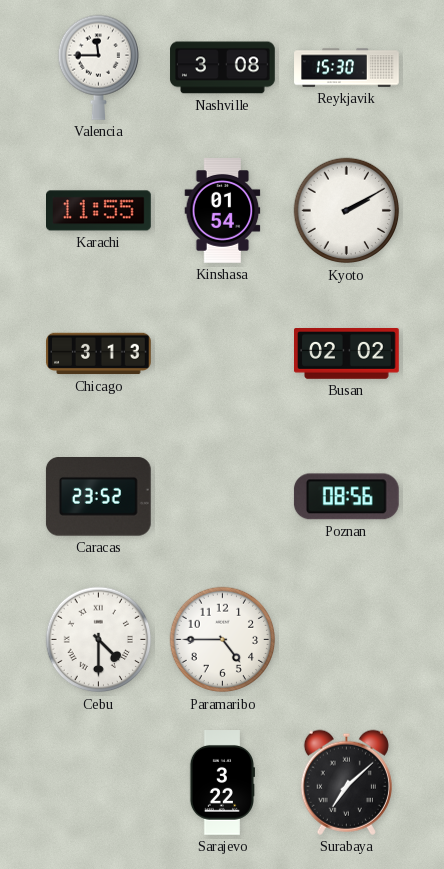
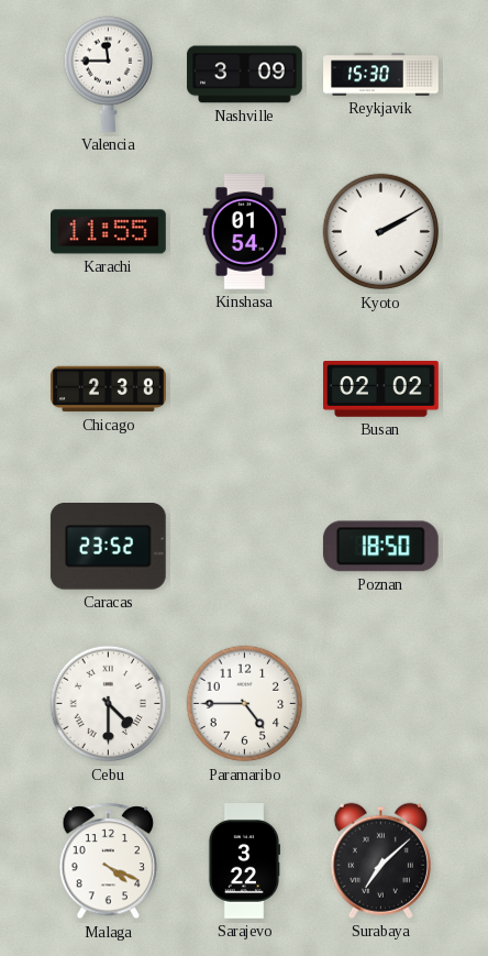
Nashville: 3:08 -> 3:09
Chicago: 3:13 -> 2:38
Poznan: 08:56 -> 18:50
Malaga: none -> 4:19
